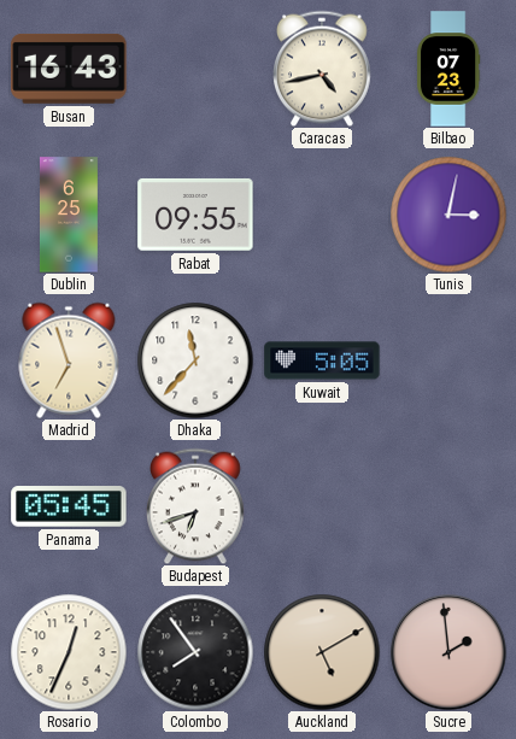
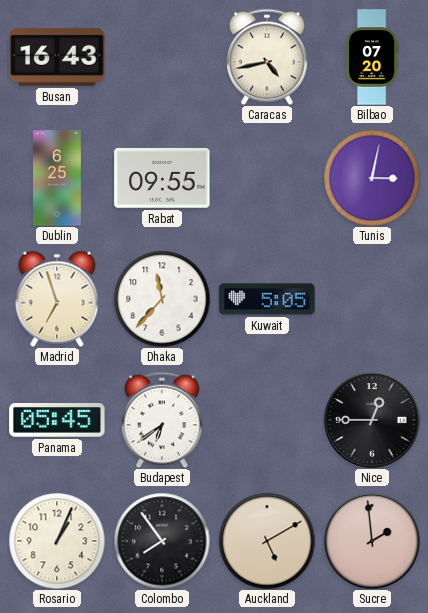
Bilbao: 07:23 -> 07:20
Budapest: 6:42 -> 6:39
Nice: none -> 12:45
Rosario: 12:34 -> 1:04
